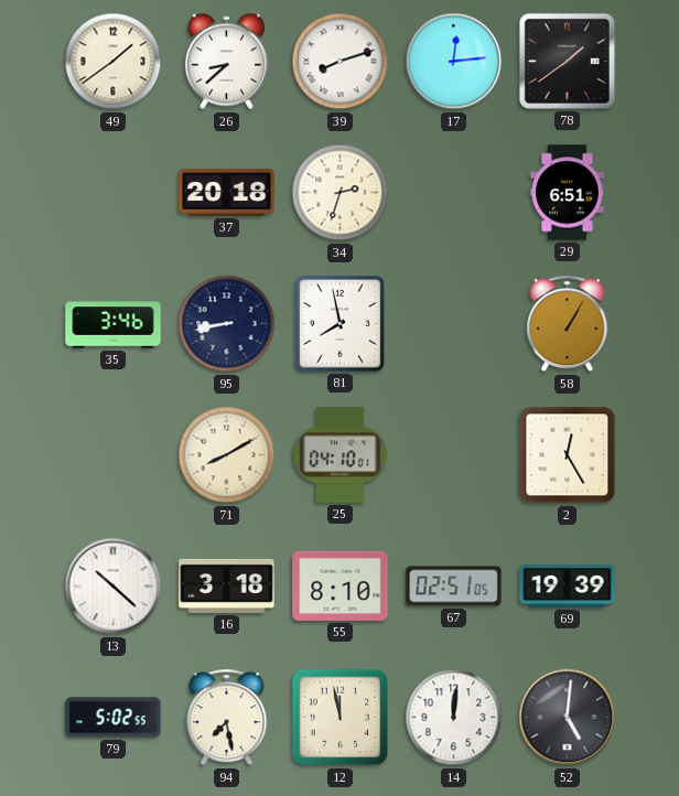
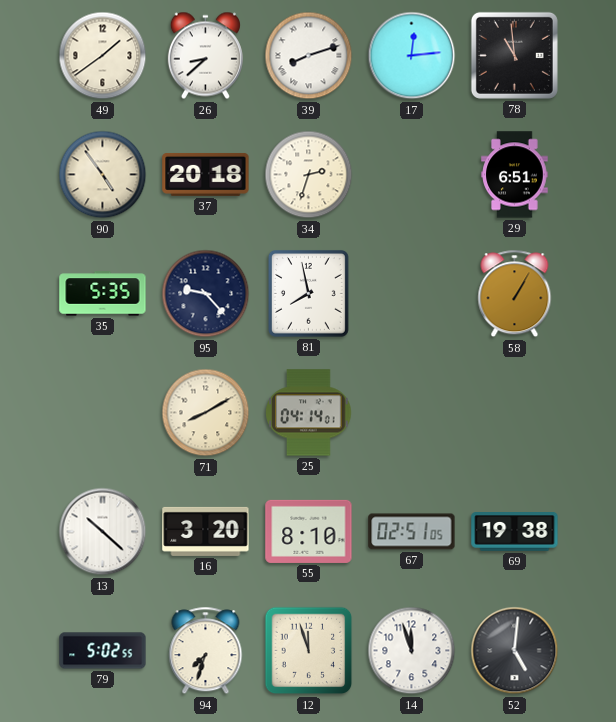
78: 1:39 -> 10:59
90: none -> 4:54
35: 3:46 -> 5:35
95: 8:43 -> 9:23
25: 04:10 -> 04:14
2: 12:25 -> none
16: 3:18 -> 3:20
69: 19:39 -> 19:38
94: 7:28 -> 7:33
12: 11:58 -> 11:57
14: 12:01 -> 11:57
